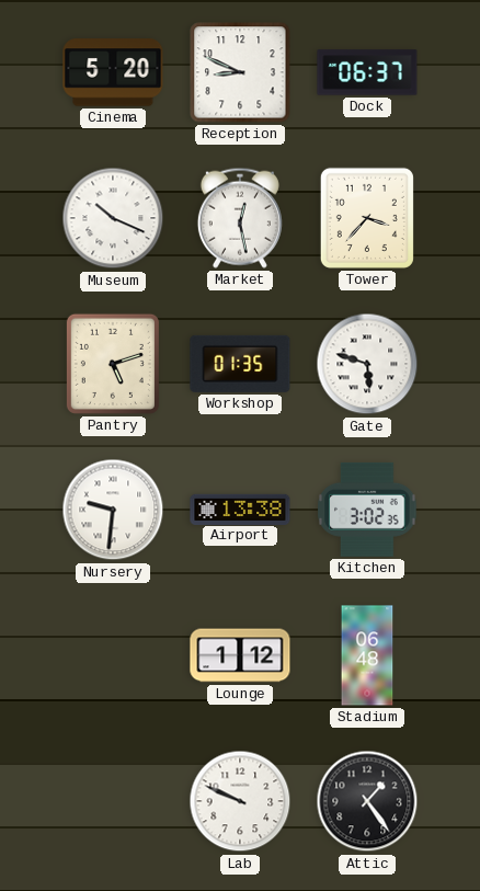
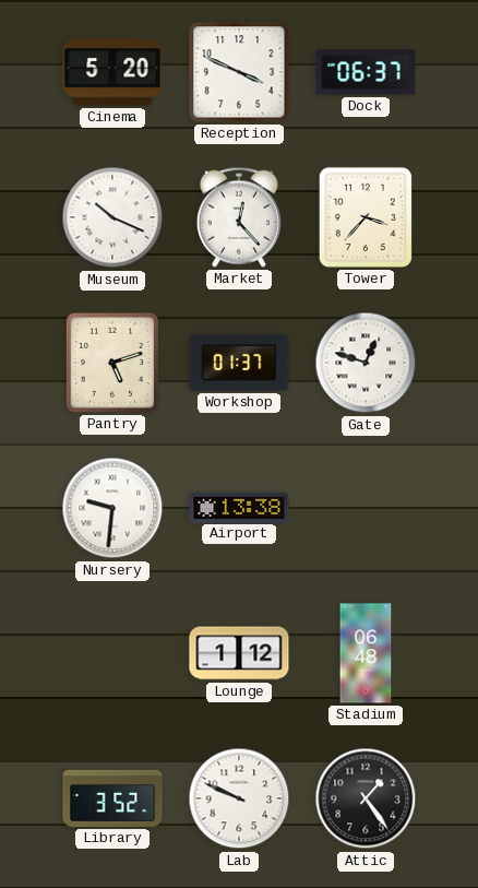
Reception: 8:49 -> 3:49
Market: 12:28 -> 12:23
Workshop: 01:35 -> 01:37
Gate: 5:48 -> 12:48
Kitchen: 3:02 -> none
Library: none -> 3:52
